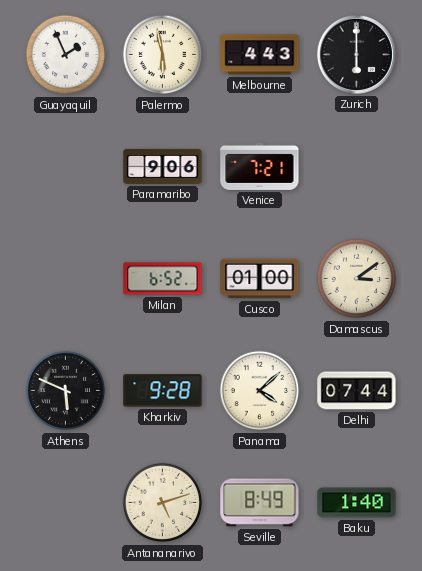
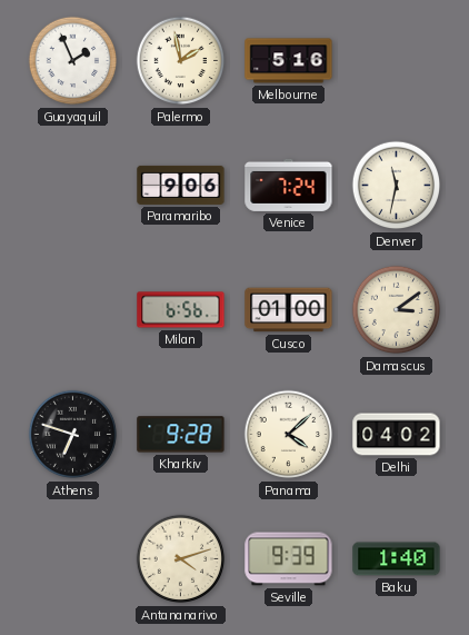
Palermo: 5:58 -> 1:58
Melbourne: 4:43 -> 5:16
Zurich: 6:00 -> none
Venice: 7:21 -> 7:24
Denver: none -> 11:32
Milan: 6:52 -> 6:56
Athens: 5:49 -> 6:48
Delhi: 07:44 -> 04:02
Antananarivo: 5:12 -> 4:12
Seville: 8:49 -> 9:39
